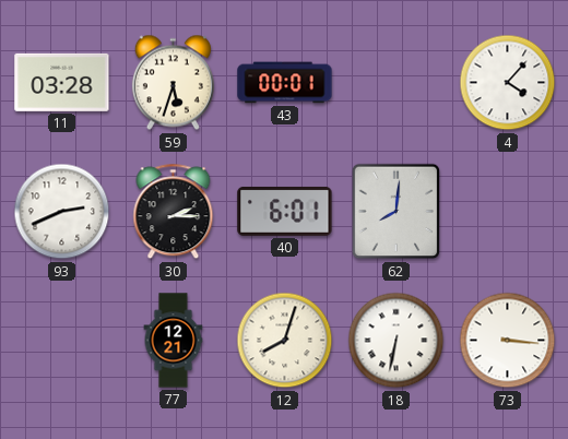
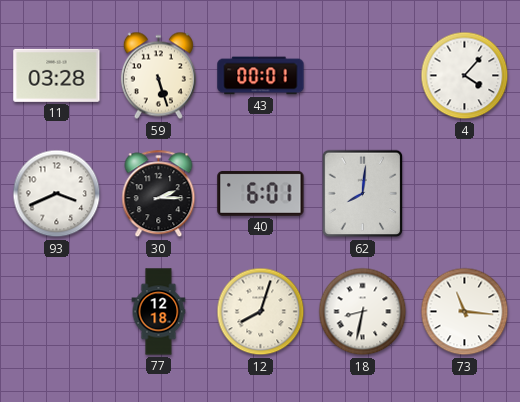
59: 5:33 -> 5:27
93: 2:41 -> 3:41
77: 12:21 -> 12:18
18: 6:32 -> 8:32
73: 3:16 -> 11:16
